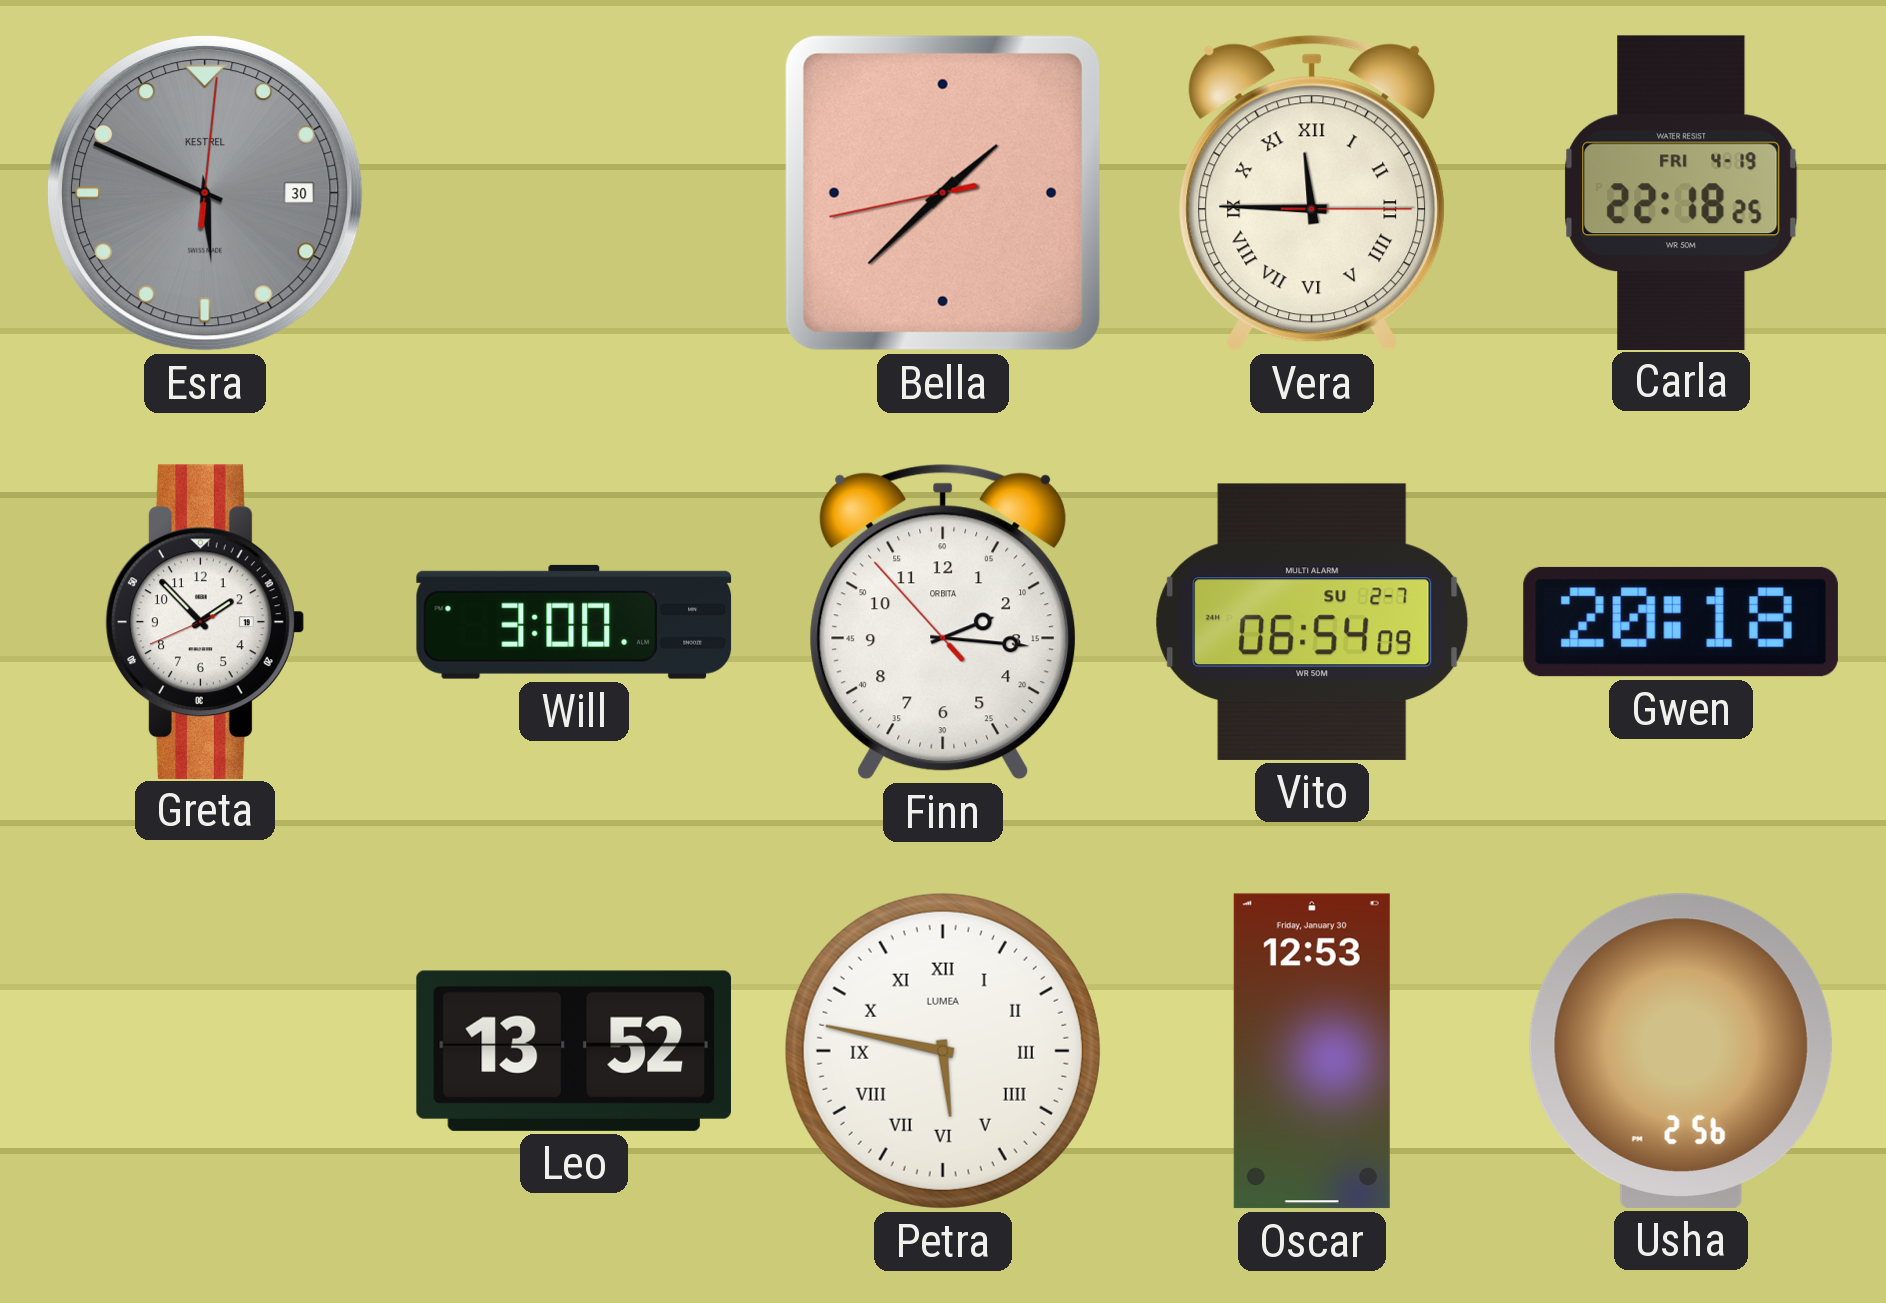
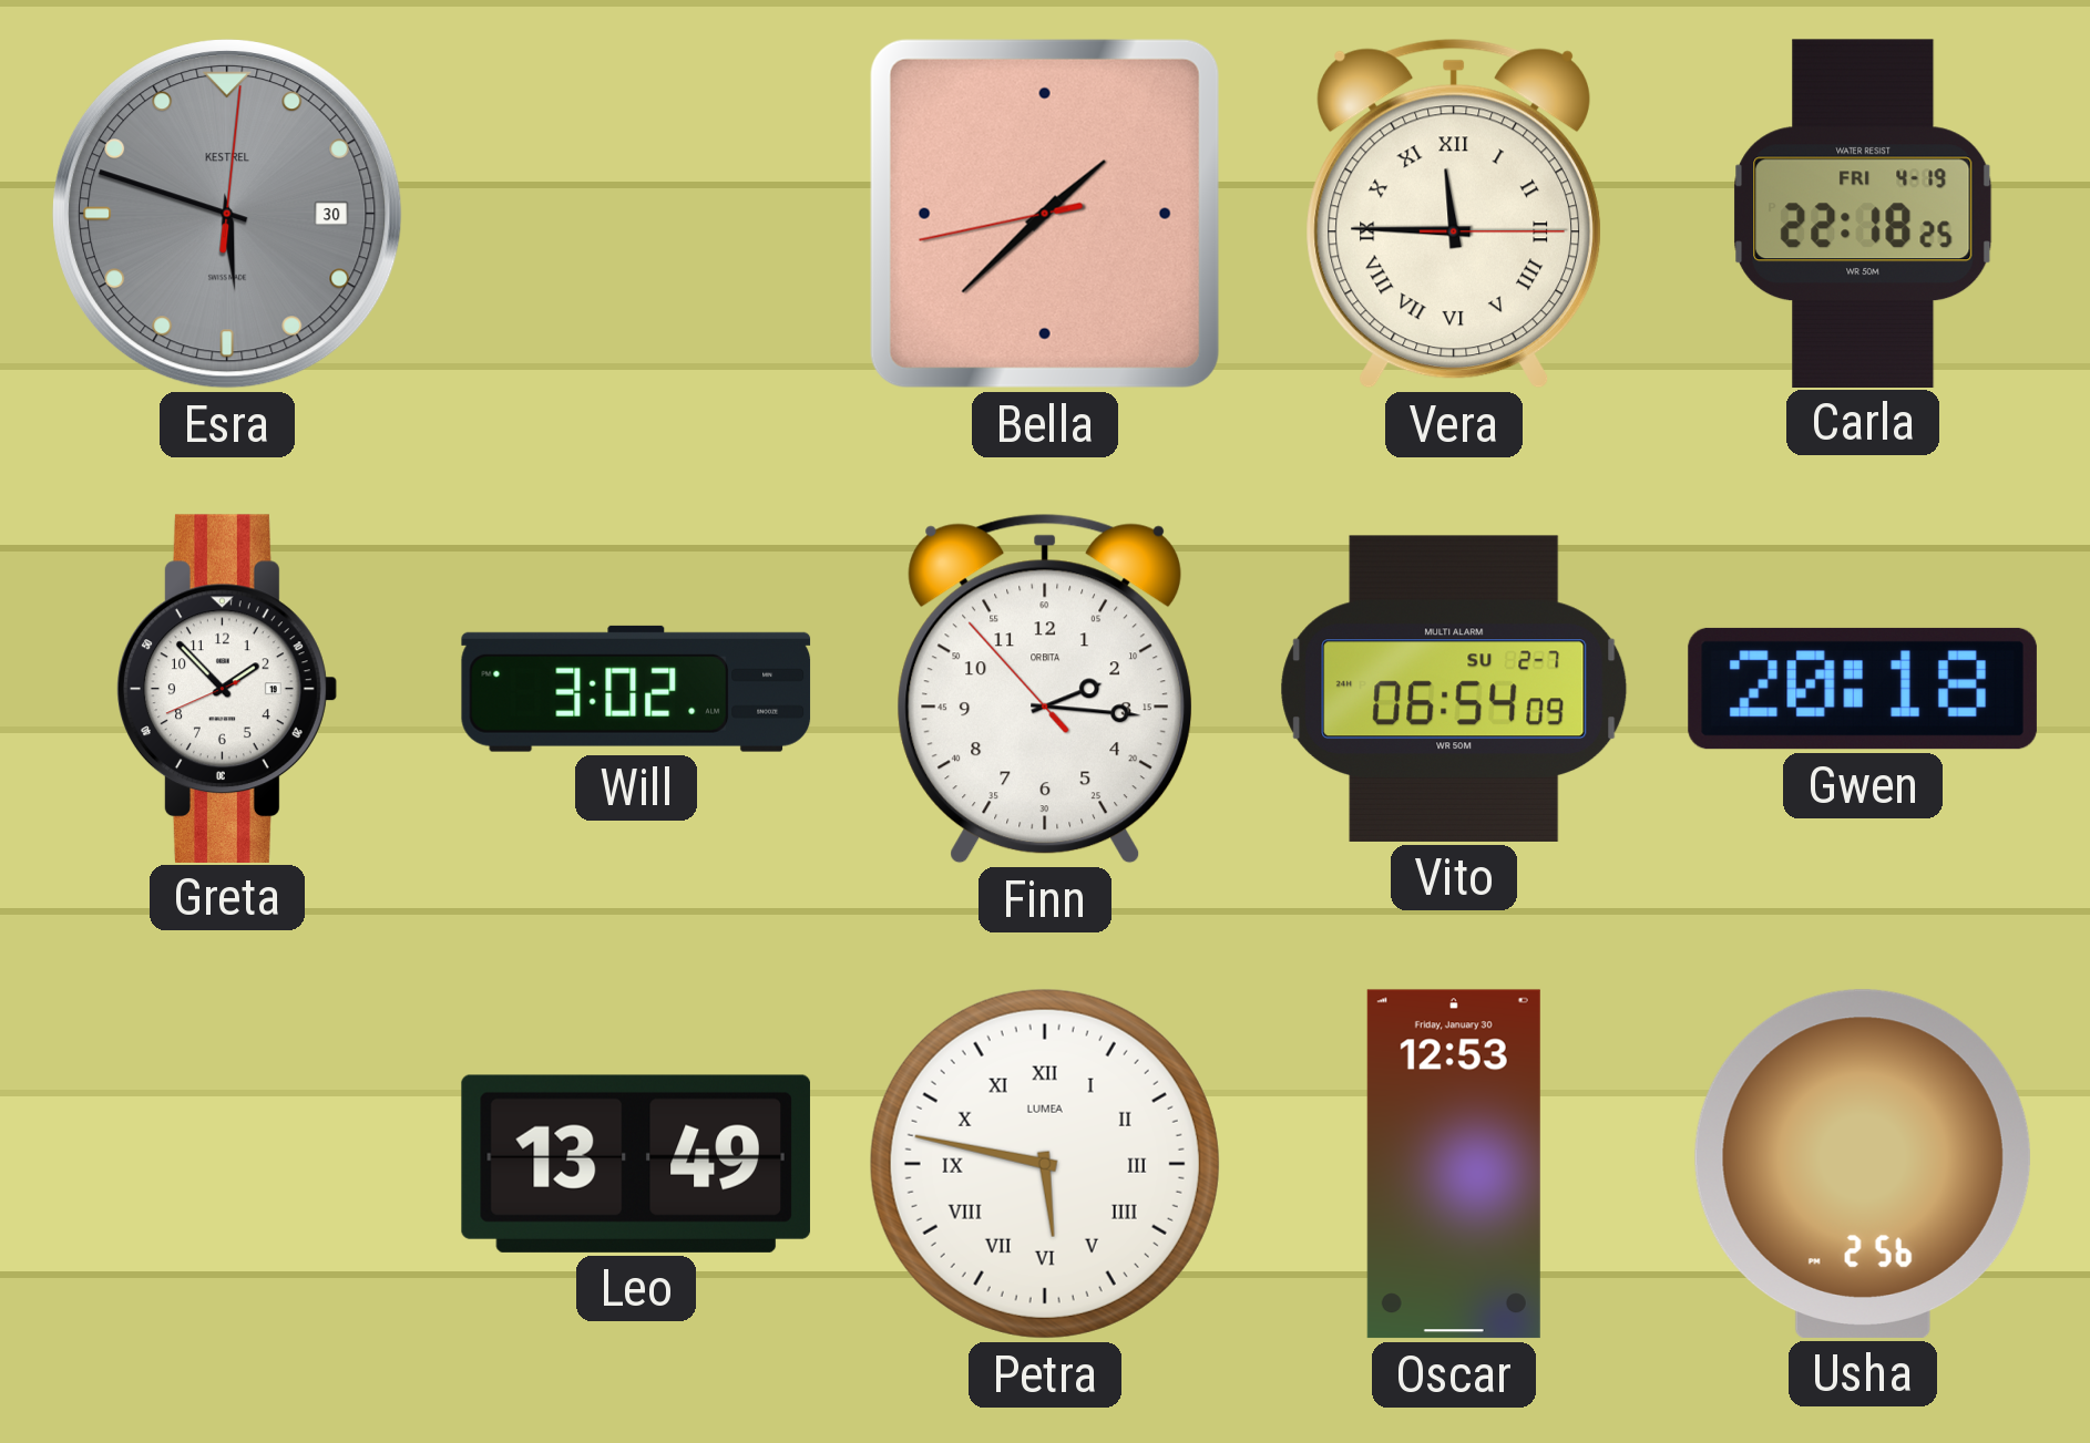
Esra: 5:49 -> 5:48
Will: 3:00 -> 3:02
Leo: 13:52 -> 13:49
